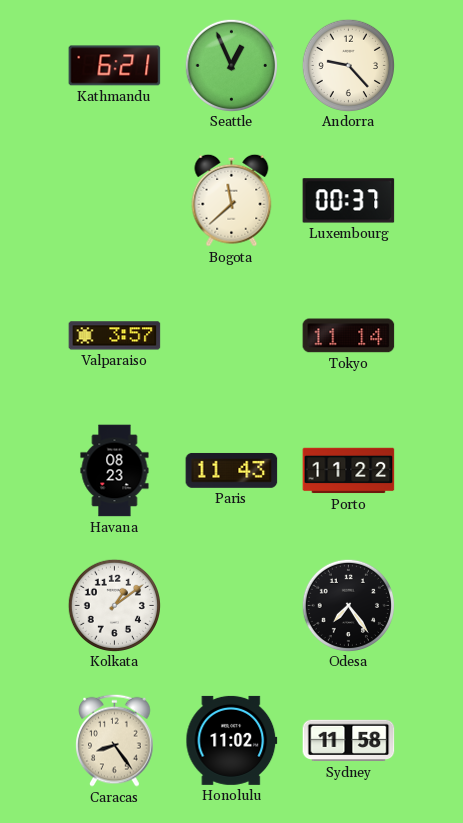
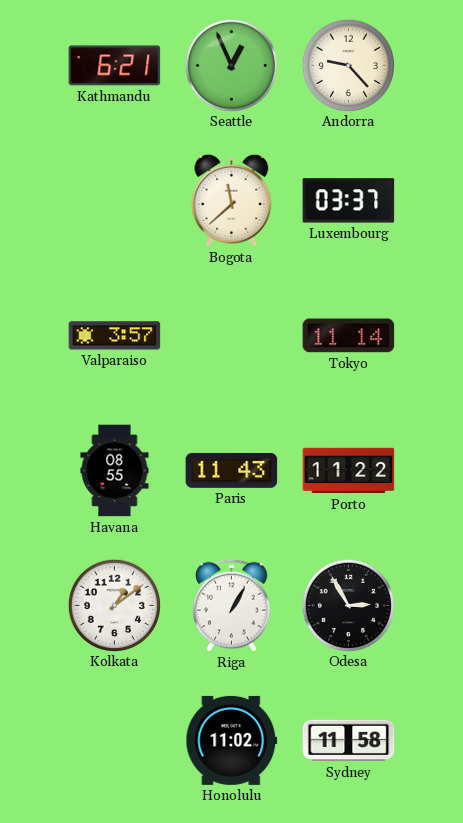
Luxembourg: 00:37 -> 03:37
Havana: 08:23 -> 08:55
Riga: none -> 1:05
Odesa: 7:24 -> 2:55
Caracas: 8:24 -> none
